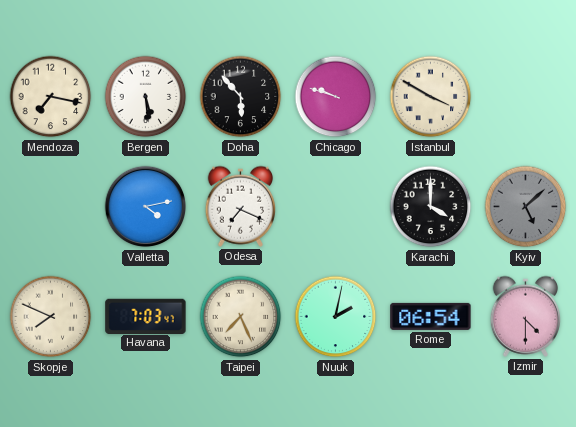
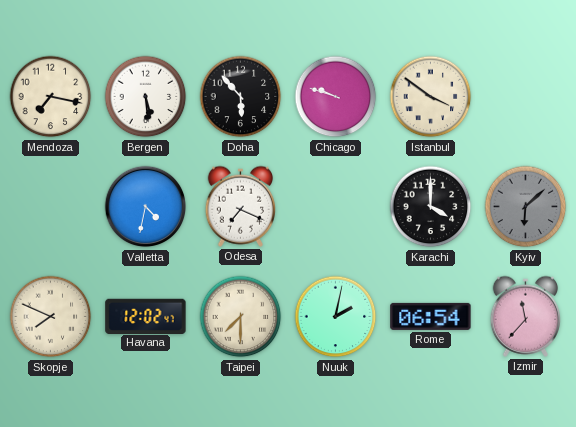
Istanbul: 3:50 -> 3:51
Valletta: 4:13 -> 4:32
Kyiv: 5:08 -> 6:08
Havana: 7:03 -> 12:02
Taipei: 7:26 -> 7:30
Izmir: 4:30 -> 11:37
